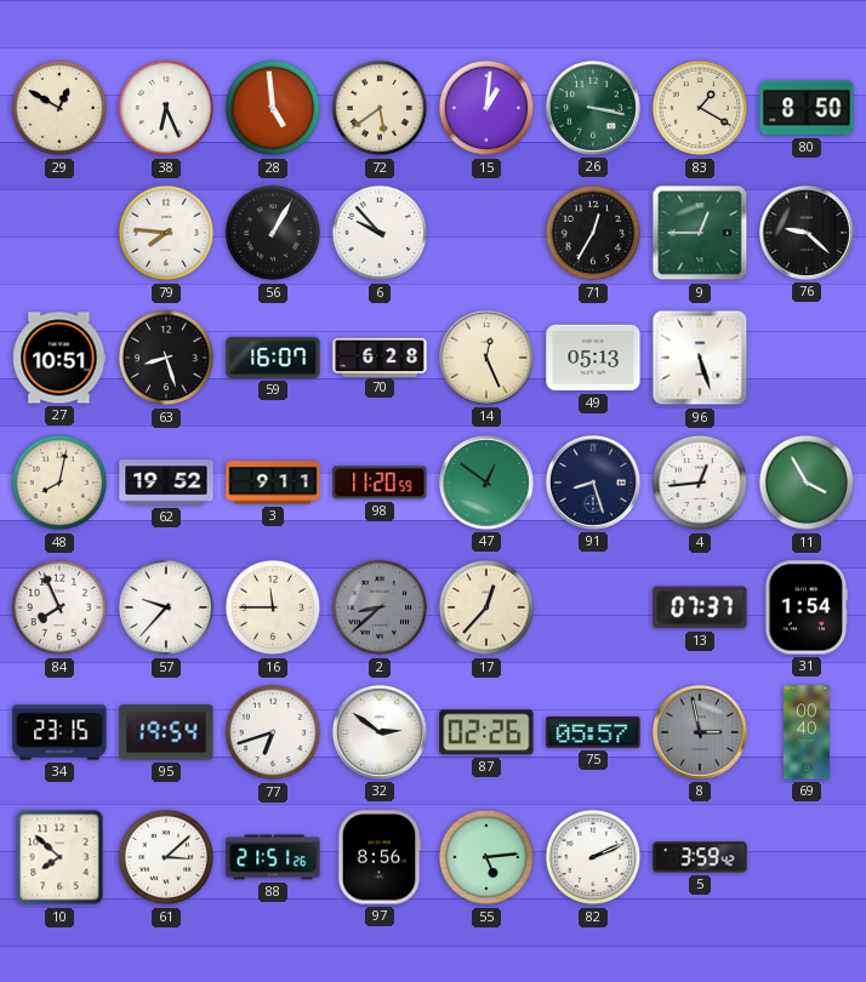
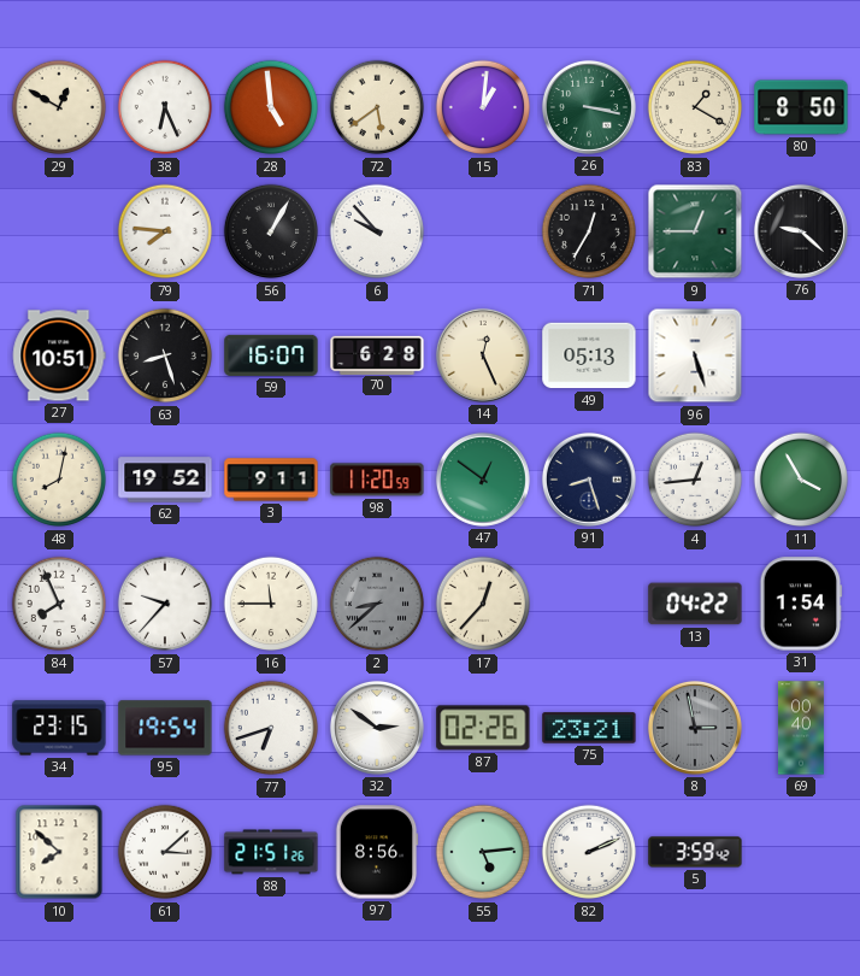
13: 07:37 -> 04:22
75: 05:57 -> 23:21
